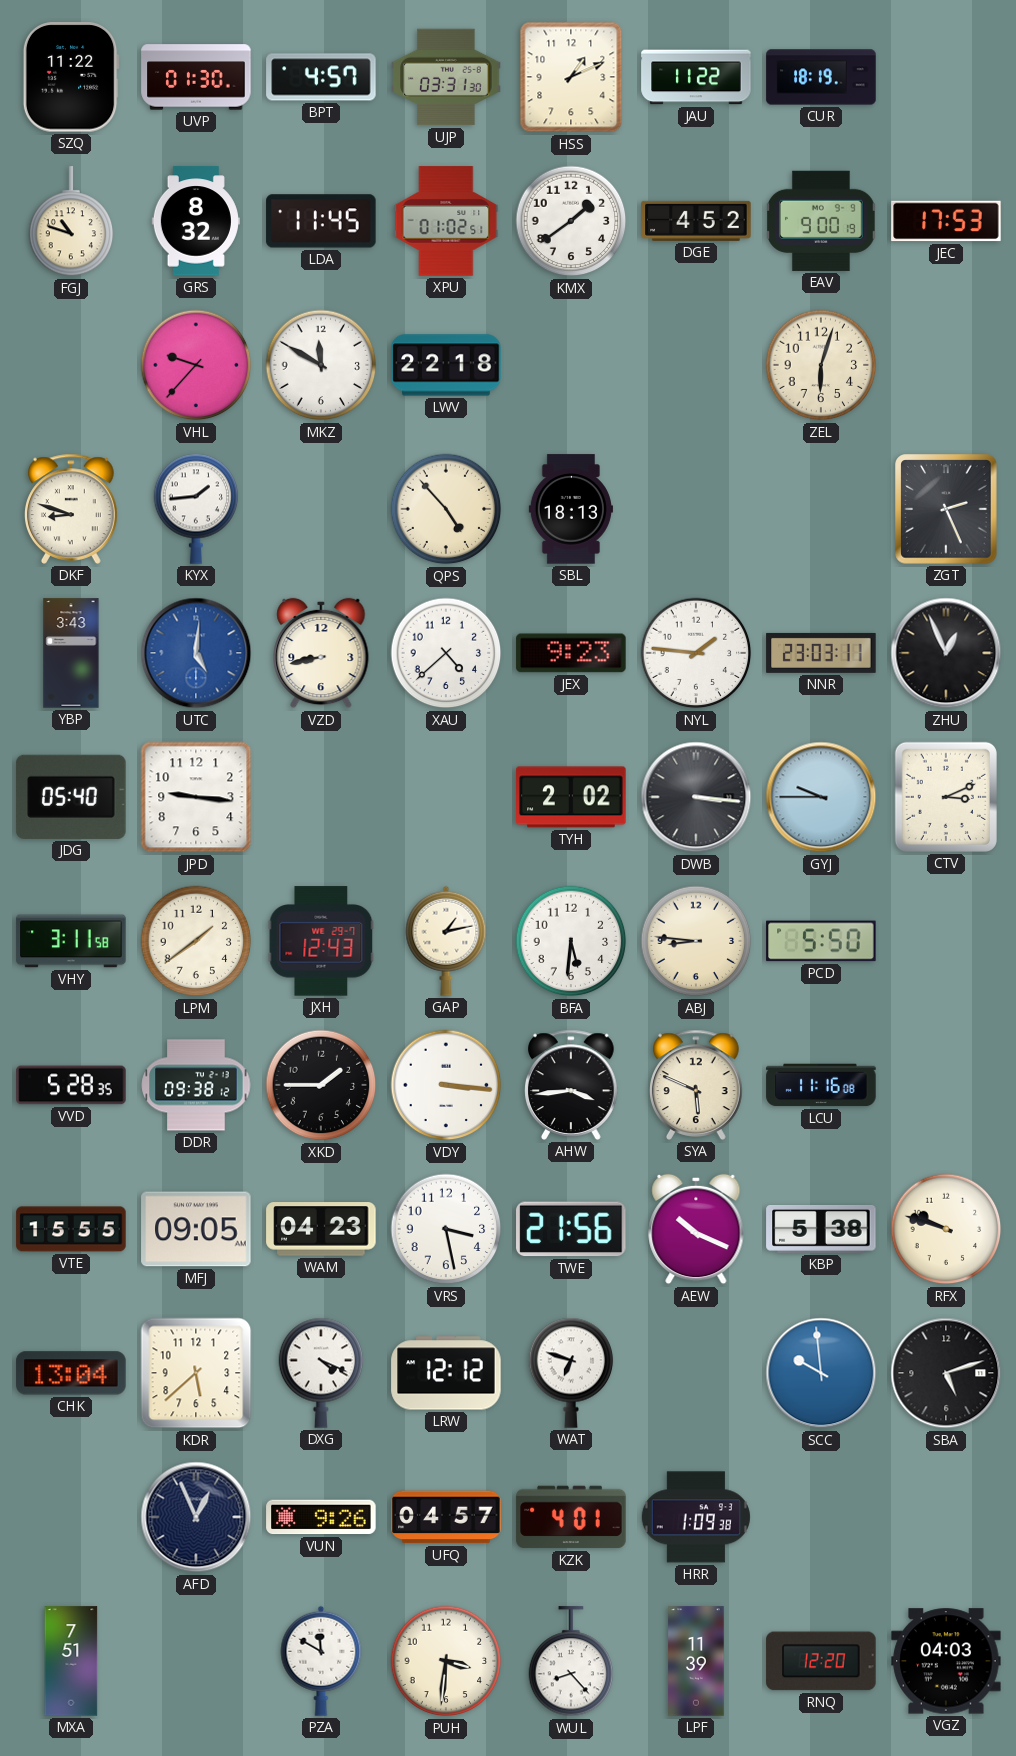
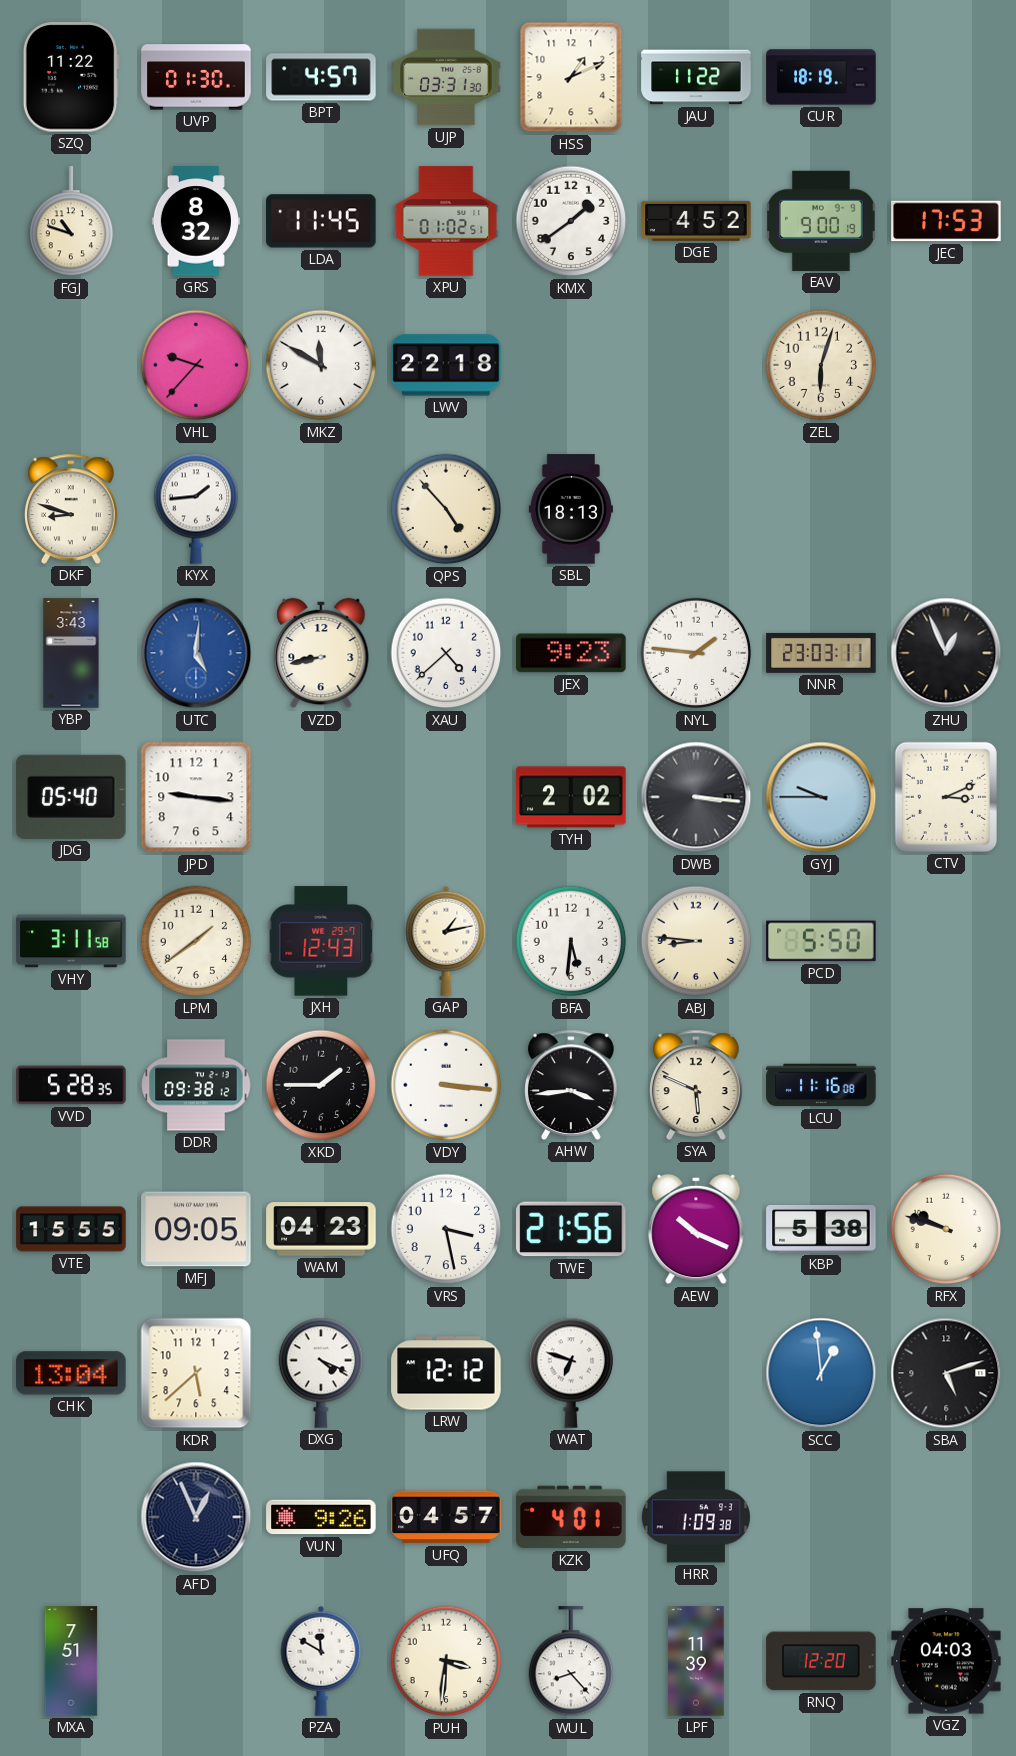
ZGT: 2:26 -> none
SCC: 9:59 -> 12:59
